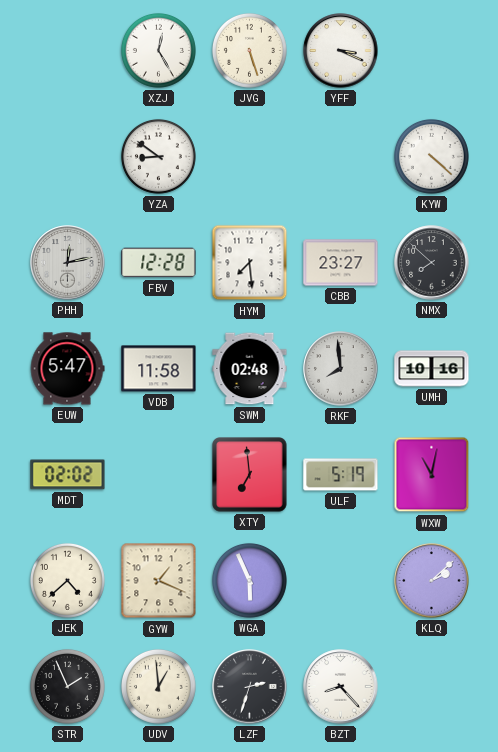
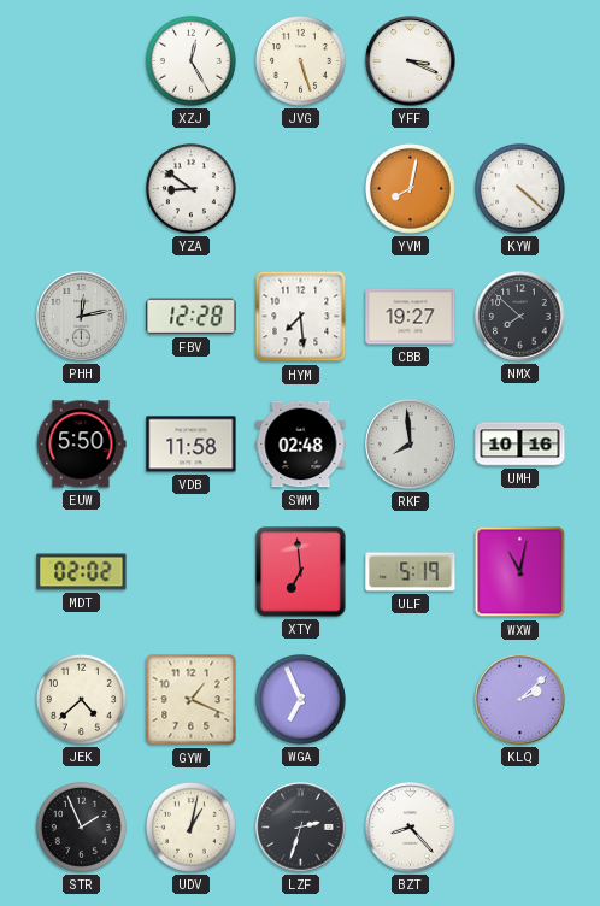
YVM: none -> 8:02
CBB: 23:27 -> 19:27
EUW: 5:47 -> 5:50
WGA: 5:56 -> 6:56
UDV: 12:59 -> 1:02
